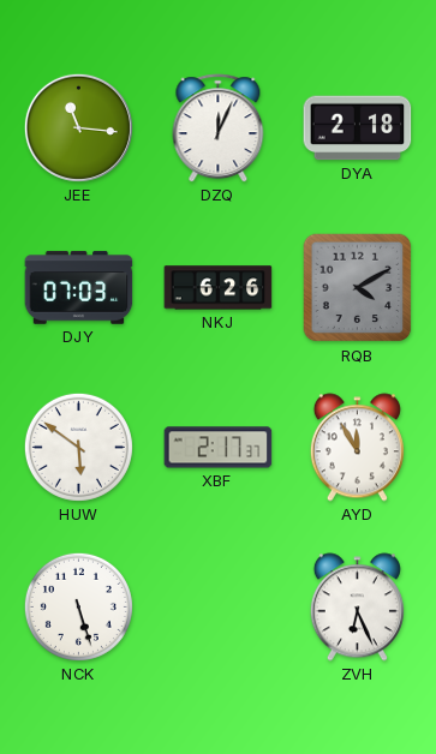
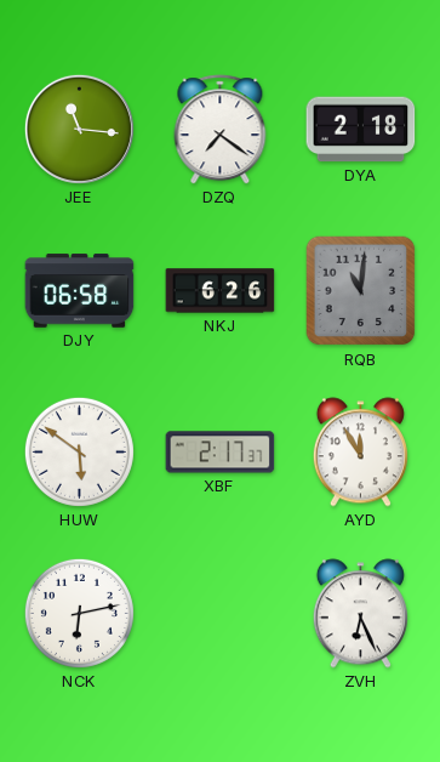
DZQ: 12:04 -> 7:21
DJY: 07:03 -> 06:58
RQB: 4:10 -> 11:01
NCK: 5:27 -> 6:13
